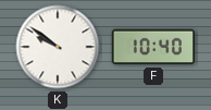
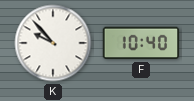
K: 9:51 -> 9:53
